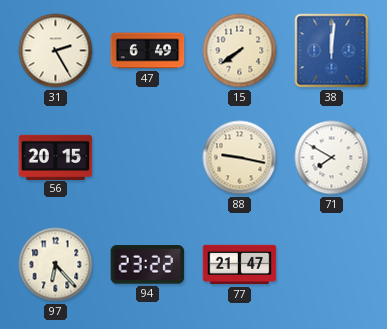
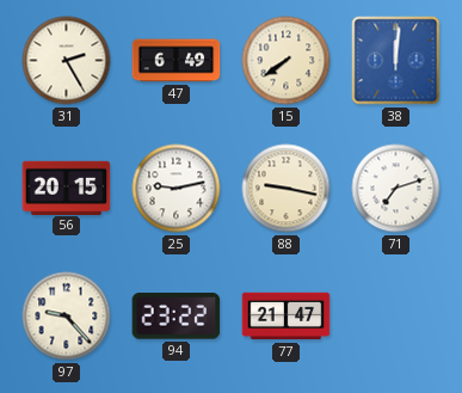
25: none -> 9:13
71: 7:50 -> 7:12
97: 6:23 -> 9:23
